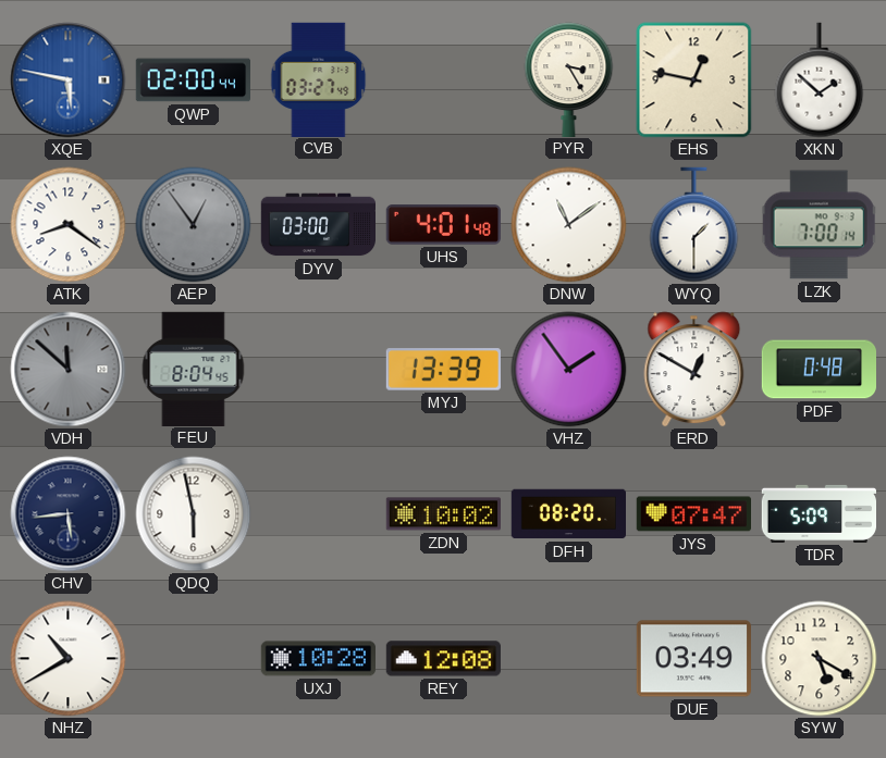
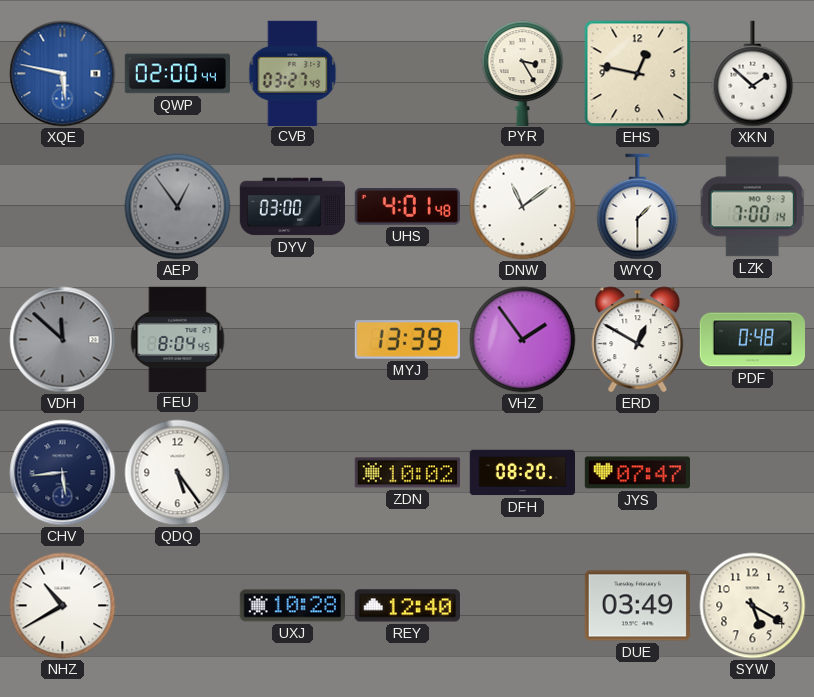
ATK: 8:21 -> none
QDQ: 5:58 -> 5:24
TDR: 5:09 -> none
REY: 12:08 -> 12:40
